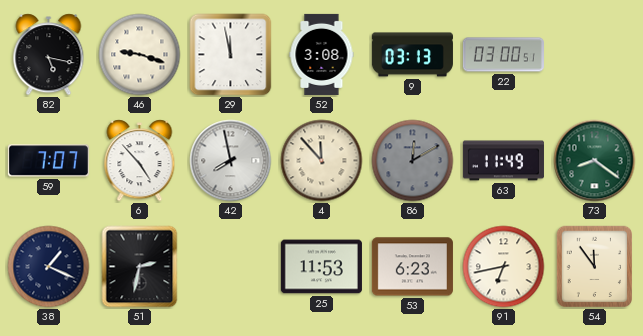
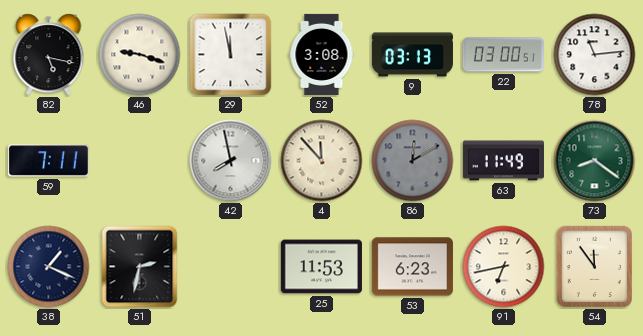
78: none -> 11:14
59: 7:07 -> 7:11
6: 4:53 -> none
